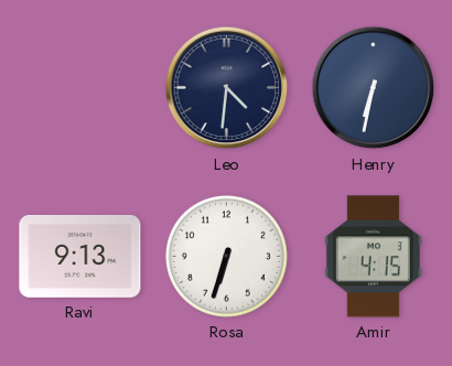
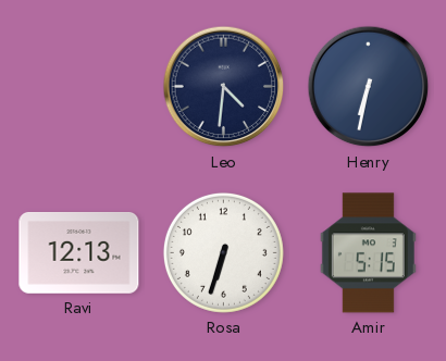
Ravi: 9:13 -> 12:13
Amir: 4:15 -> 5:15
